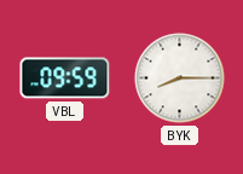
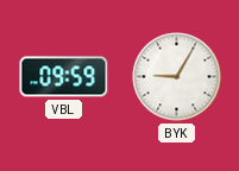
BYK: 8:15 -> 9:05
